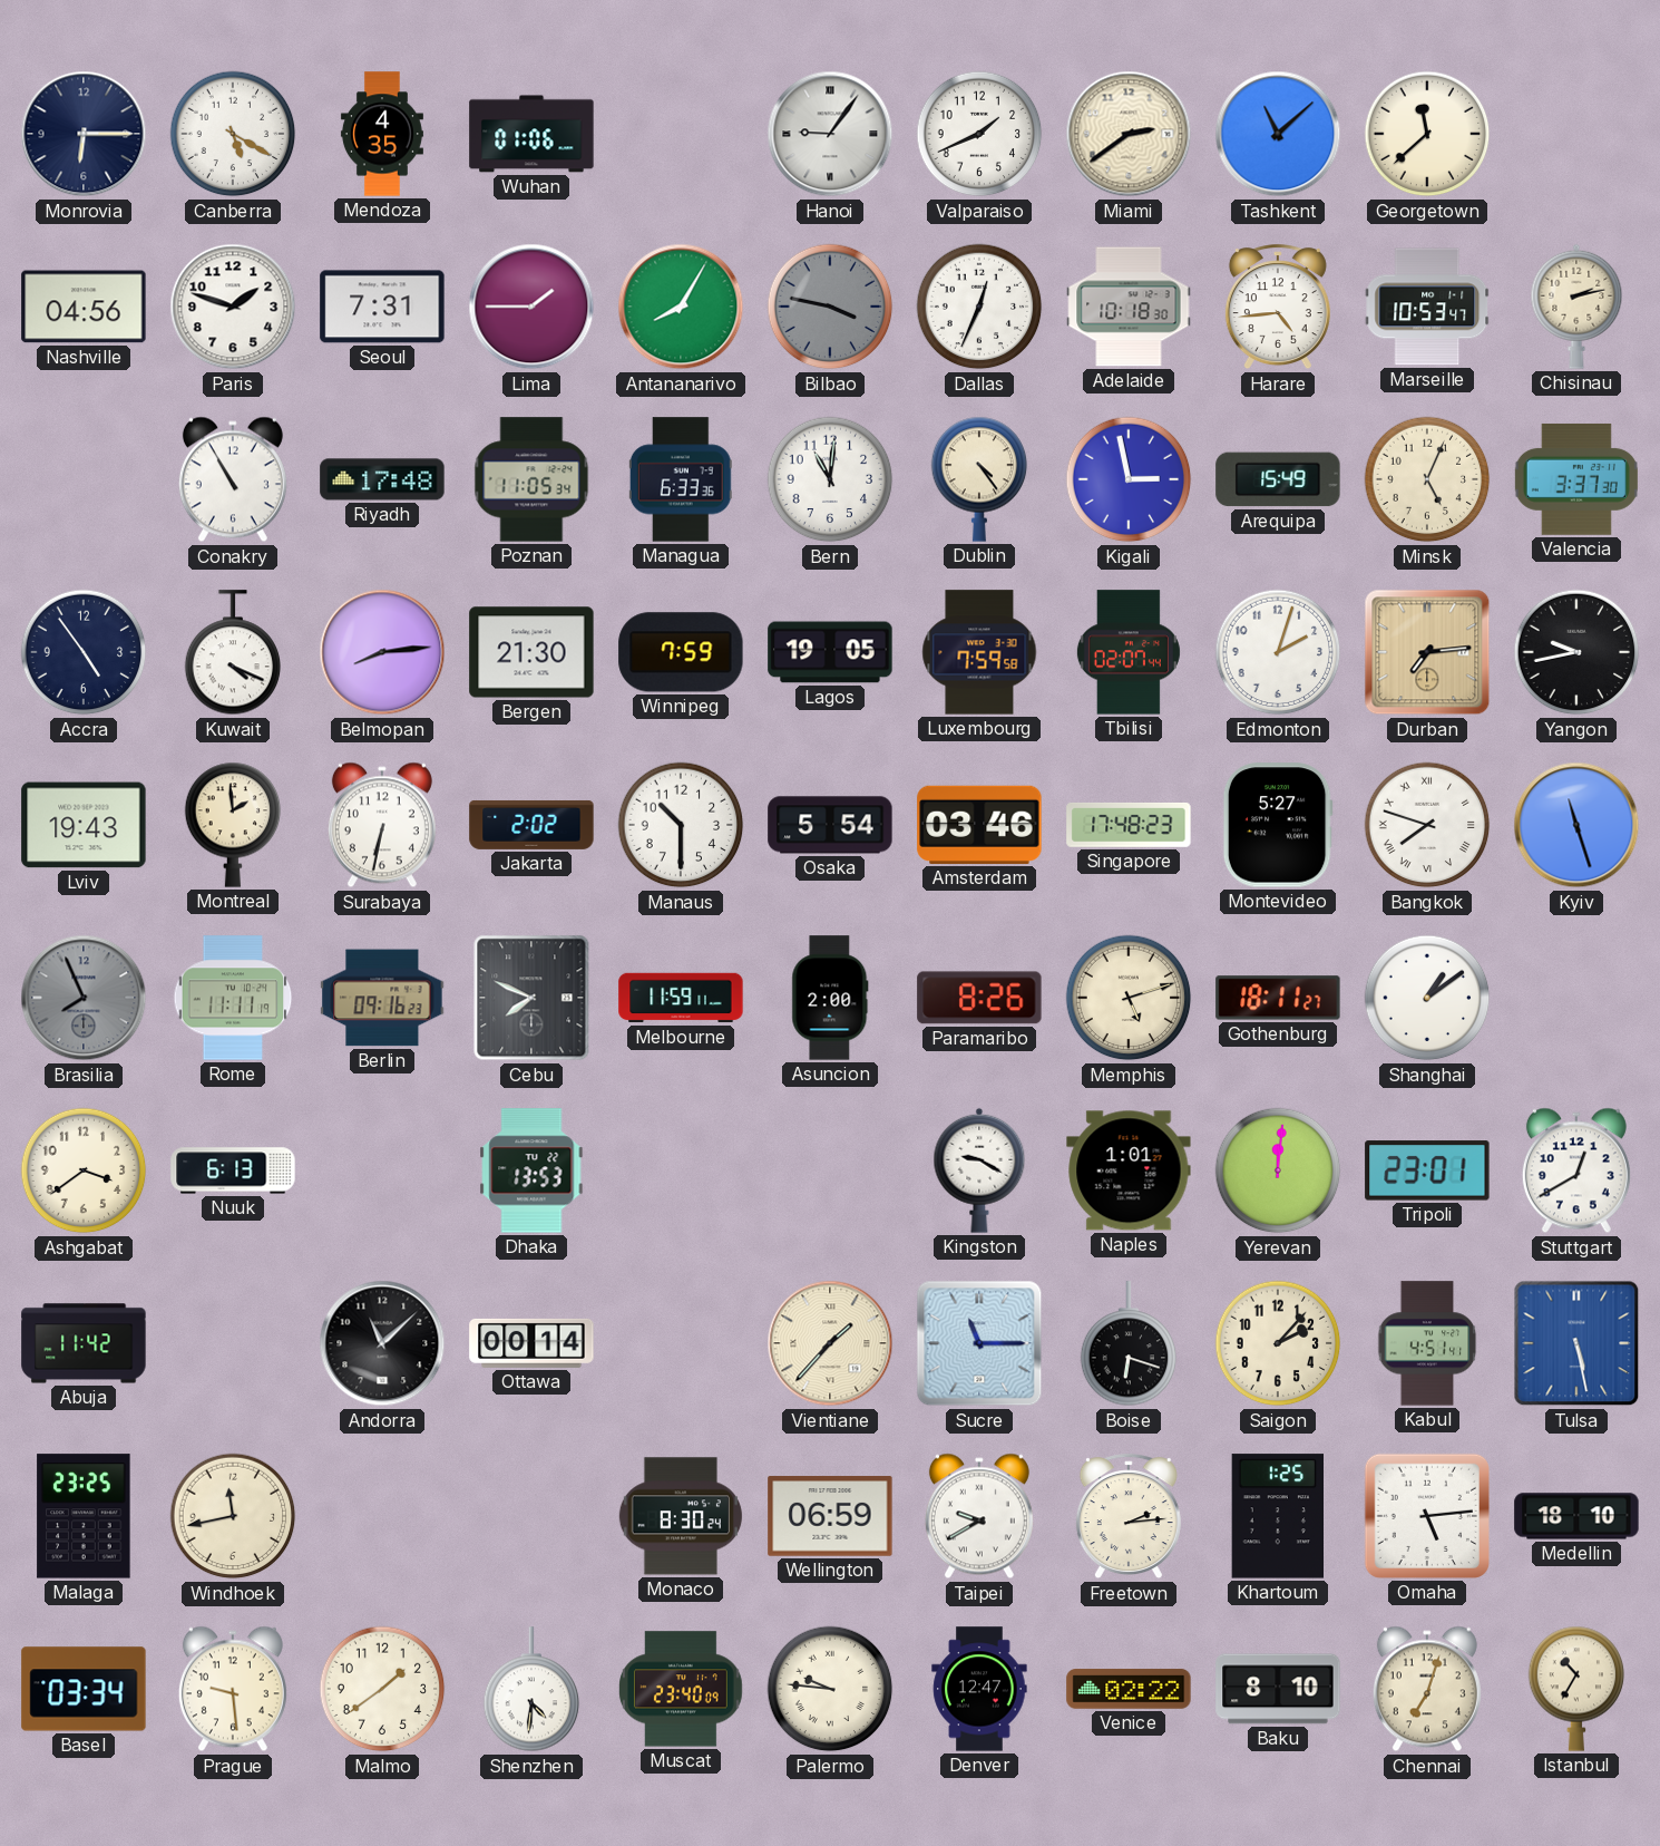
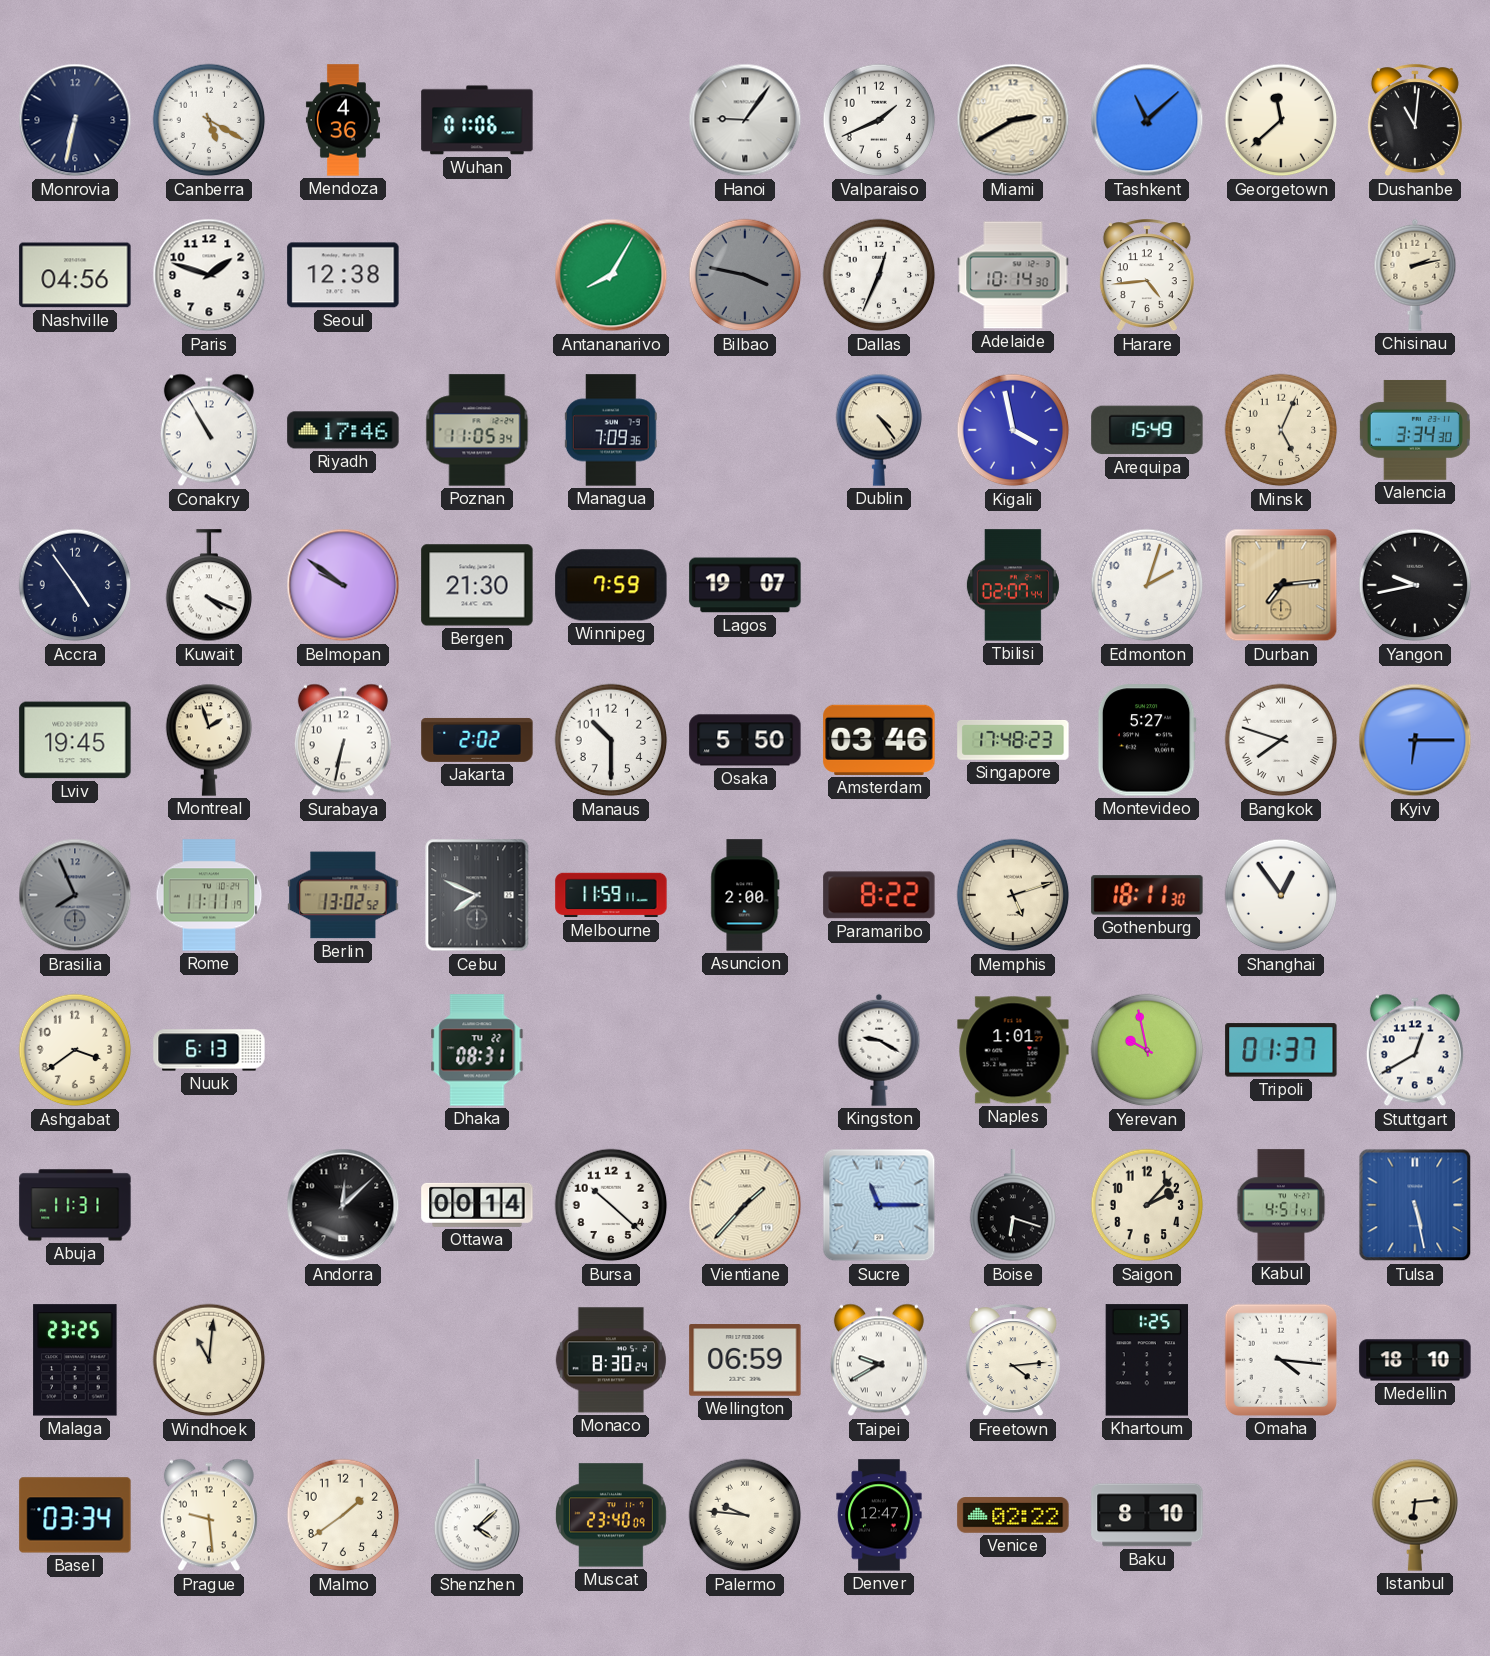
Monrovia: 6:15 -> 6:32
Mendoza: 4:35 -> 4:36
Miami: 2:39 -> 2:40
Dushanbe: none -> 11:01
Seoul: 7:31 -> 12:38
Lima: 1:45 -> none
Adelaide: 10:18 -> 10:14
Marseille: 10:53 -> none
Riyadh: 17:48 -> 17:46
Managua: 6:33 -> 7:09
Bern: 11:01 -> none
Kigali: 2:58 -> 3:58
Valencia: 3:37 -> 3:34
Belmopan: 8:14 -> 9:51
Lagos: 19:05 -> 19:07
Luxembourg: 7:59 -> none
Lviv: 19:43 -> 19:45
Montreal: 1:59 -> 1:57
Osaka: 5:54 -> 5:50
Kyiv: 11:27 -> 6:15
Berlin: 09:16 -> 13:02
Paramaribo: 8:26 -> 8:22
Gothenburg: 18:11:27 -> 18:11:30
Shanghai: 1:09 -> 12:54
Dhaka: 13:53 -> 08:31
Yerevan: 12:01 -> 9:58
Tripoli: 23:01 -> 01:37
Abuja: 11:42 -> 11:31
Andorra: 11:08 -> 12:08
Bursa: none -> 10:22
Windhoek: 11:43 -> 11:01
Freetown: 2:14 -> 4:14
Omaha: 5:14 -> 4:16
Shenzhen: 4:31 -> 4:08
Chennai: 7:03 -> none
Istanbul: 10:35 -> 6:14
